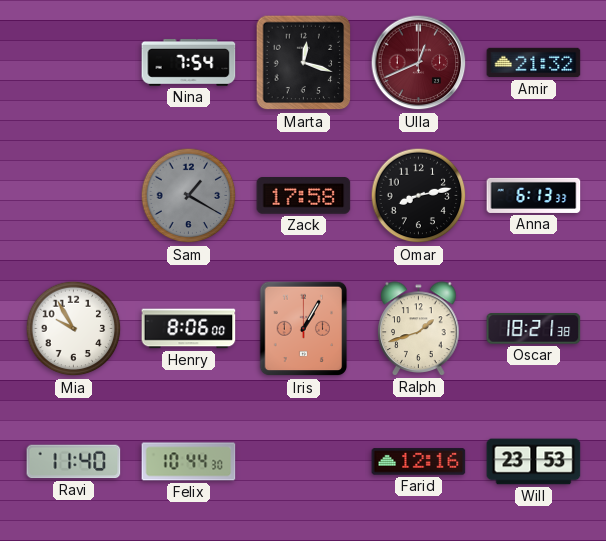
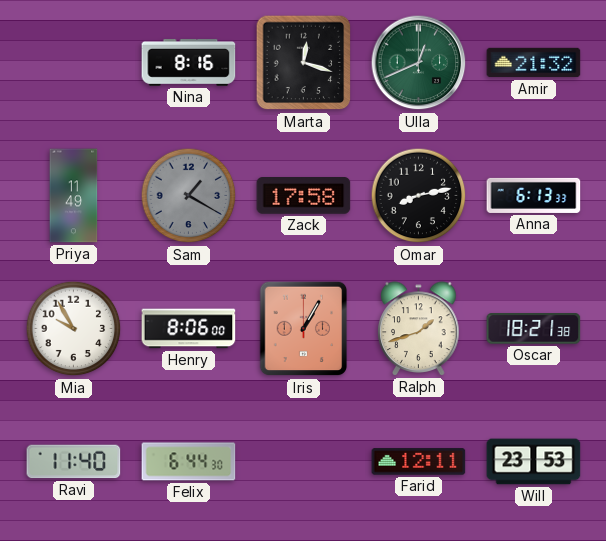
Nina: 7:54 -> 8:16
Ulla dial: burgundy -> green
Priya: none -> 11:49
Felix: 10:44 -> 6:44
Farid: 12:16 -> 12:11
